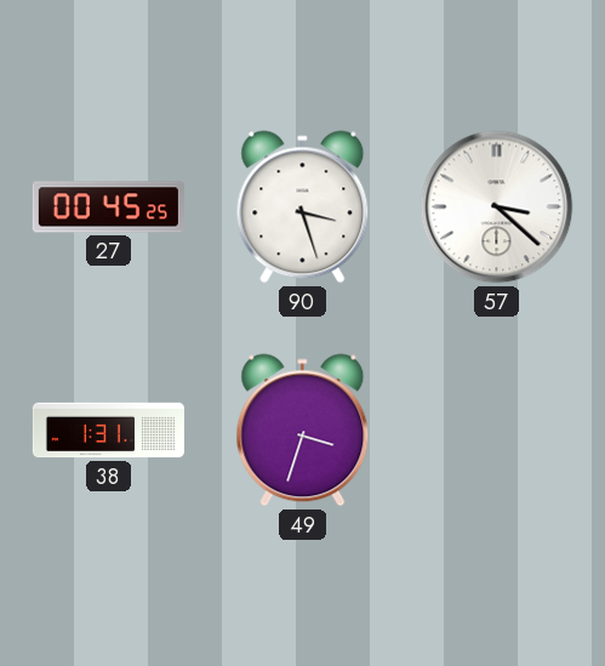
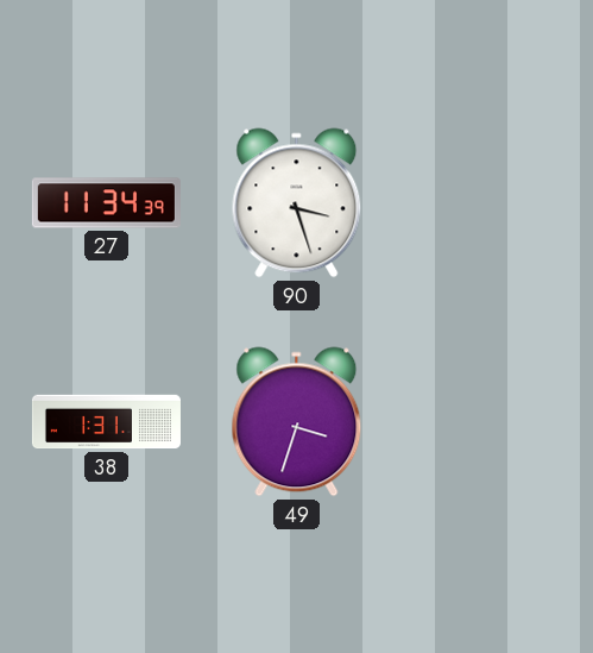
27: 00:45 -> 11:34
57: 3:22 -> none
